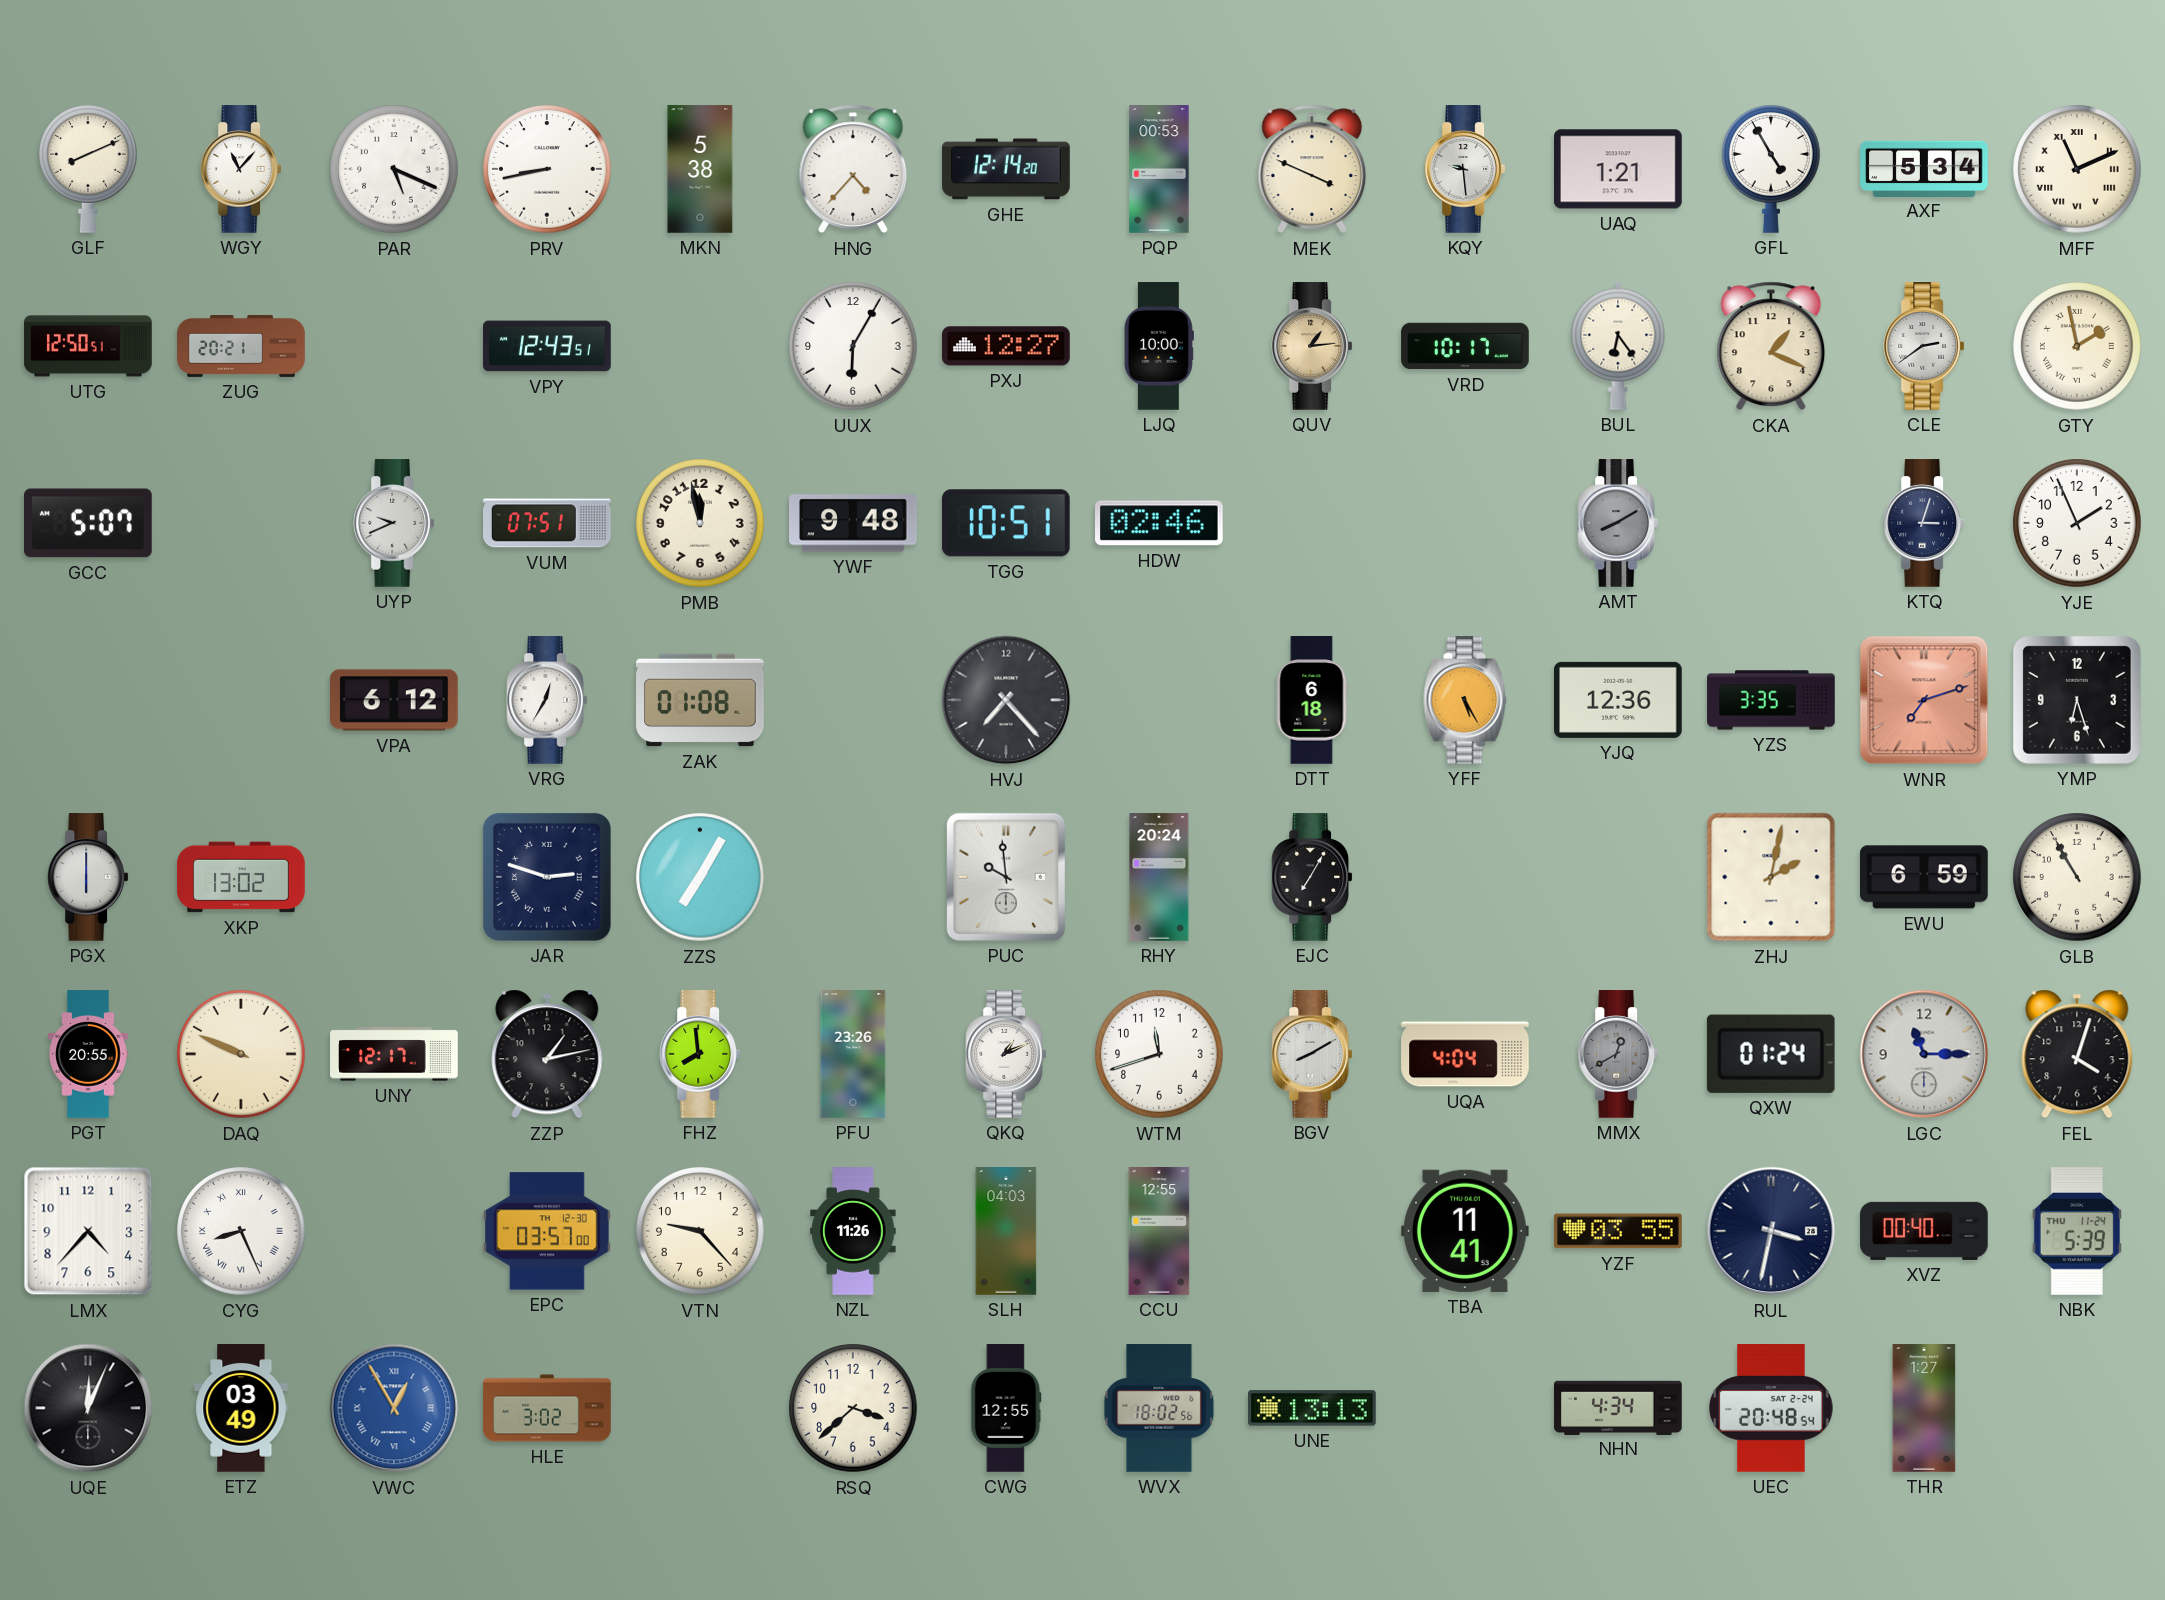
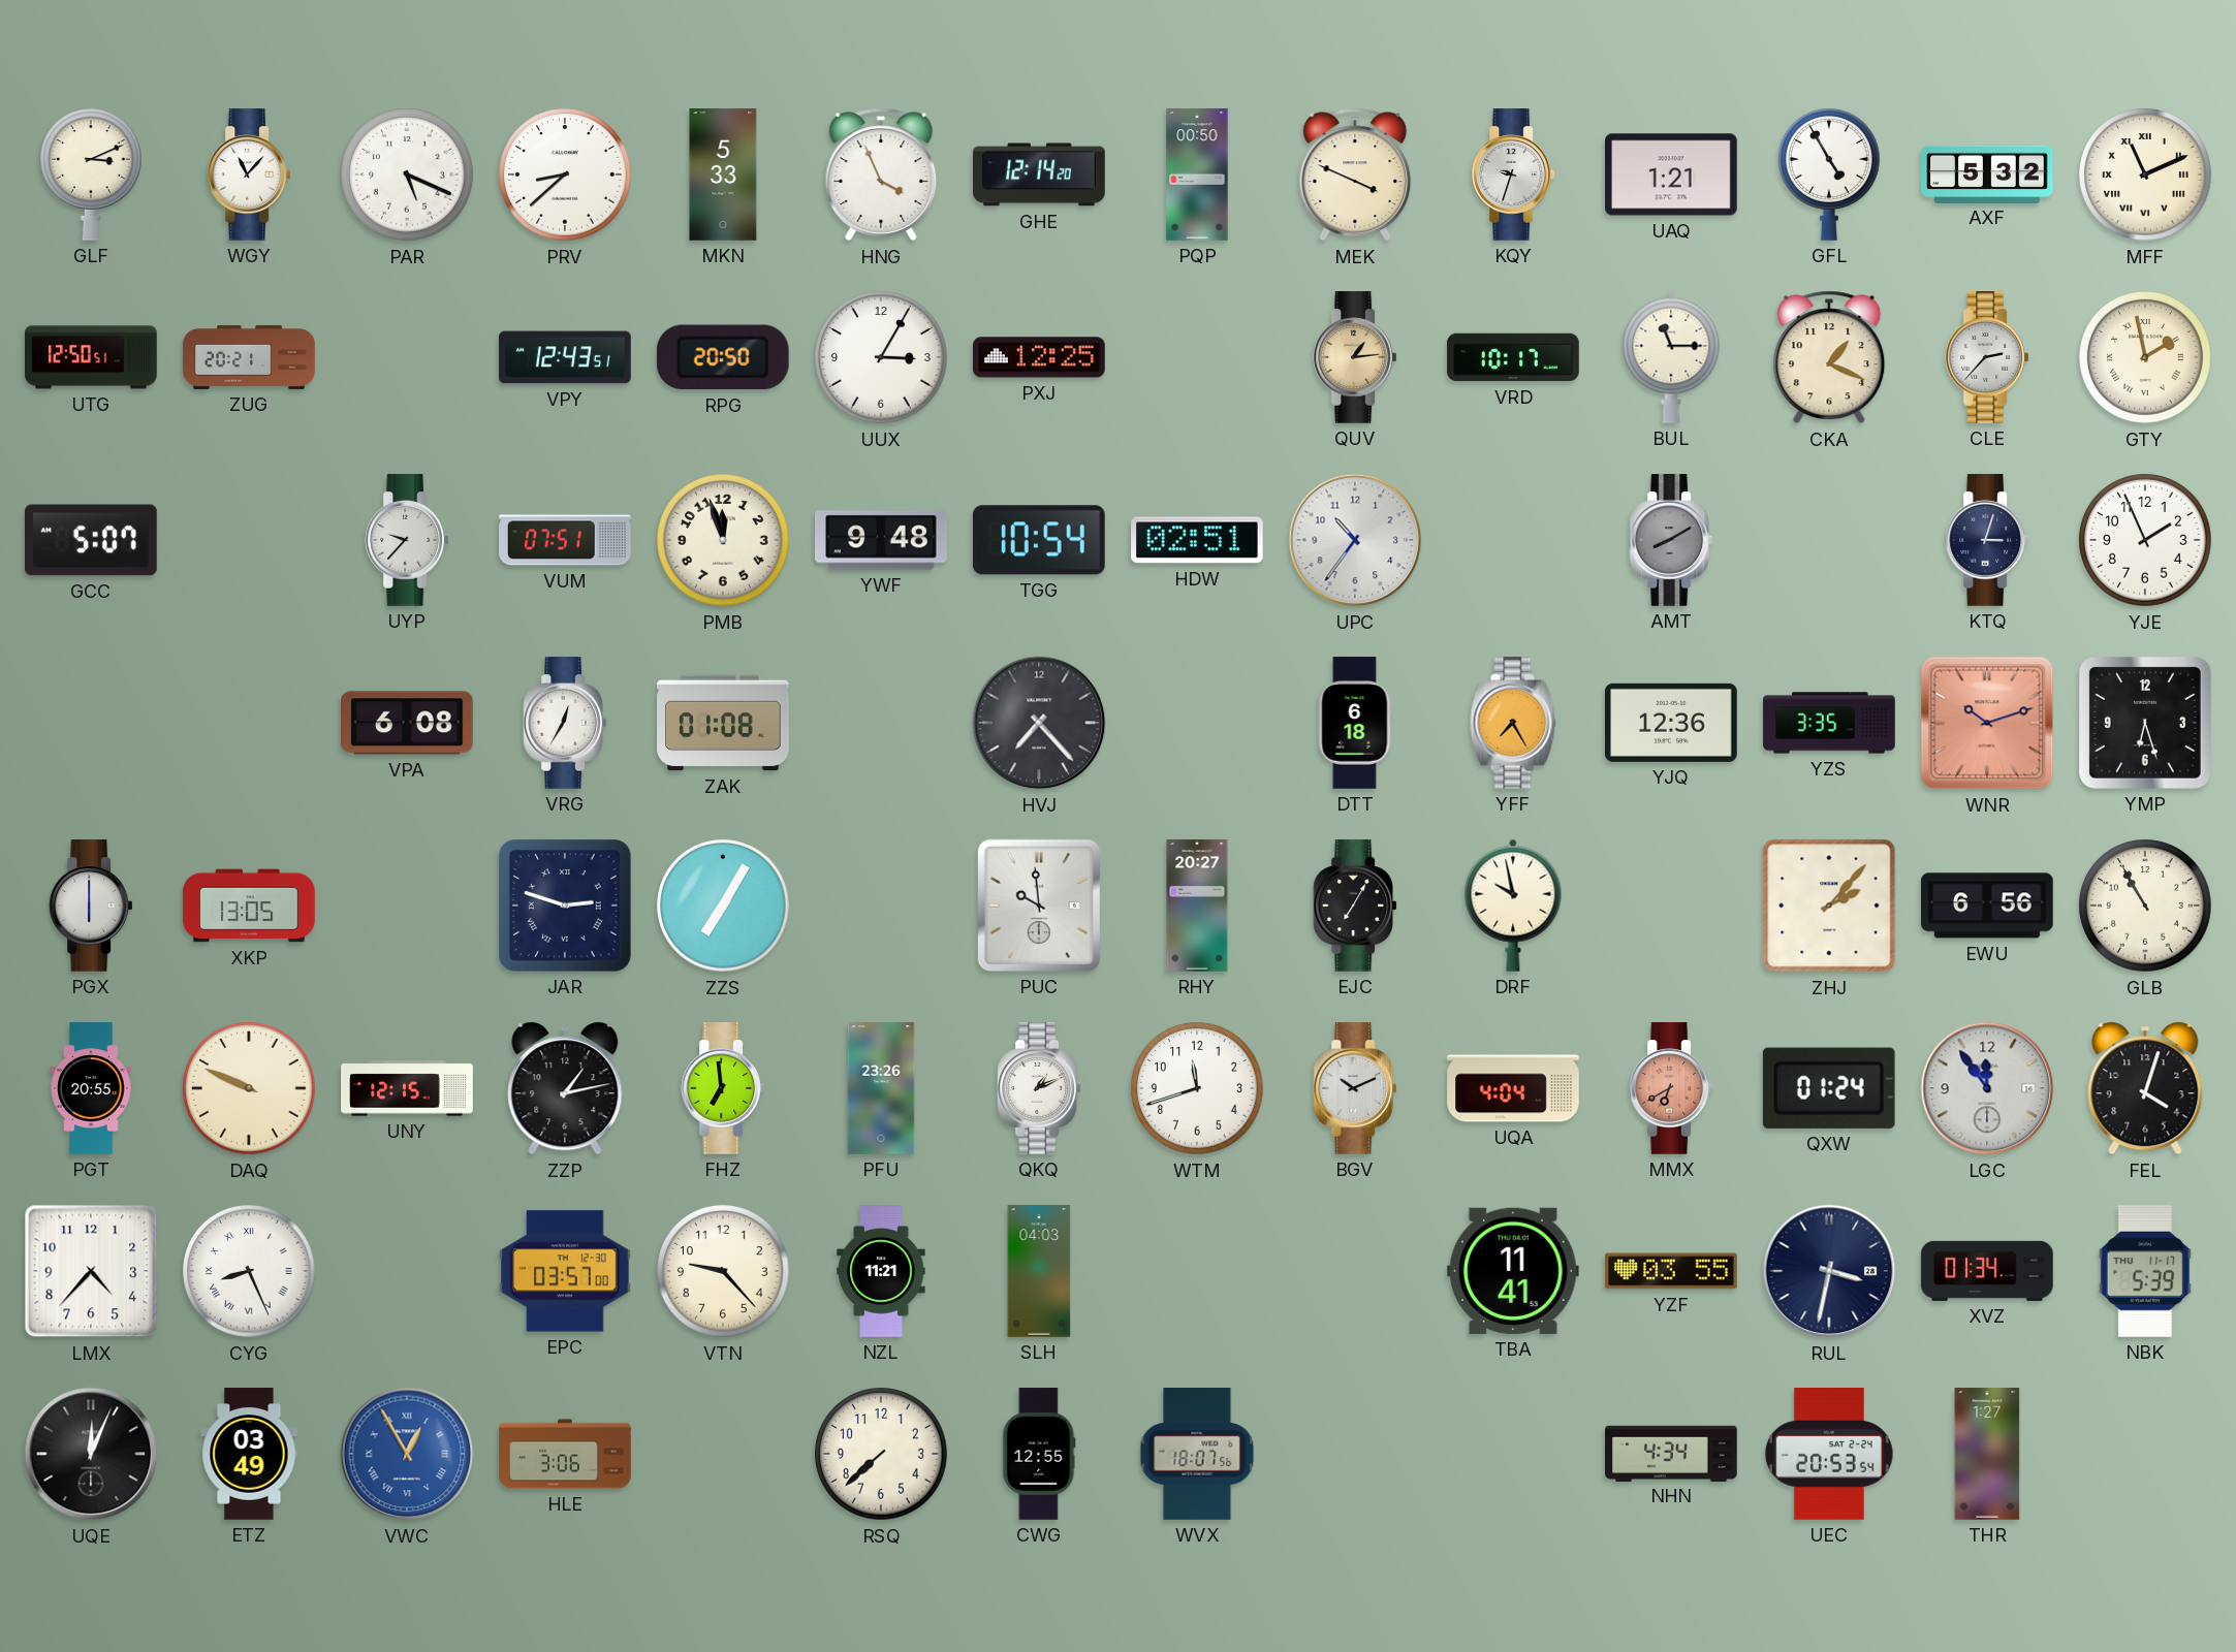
GLF: 8:11 -> 3:11
PRV: 8:43 -> 8:38
MKN: 5:38 -> 5:33
HNG: 4:37 -> 3:56
PQP: 00:53 -> 00:50
KQY: 9:29 -> 9:33
AXF: 5:34 -> 5:32
RPG: none -> 20:50
UUX: 6:05 -> 3:05
PXJ: 12:27 -> 12:25
LJQ: 10:00 -> none
BUL: 6:24 -> 11:15
CLE: 2:39 -> 2:37
UYP: 9:41 -> 9:37
PMB: 11:58 -> 11:57
TGG: 10:51 -> 10:54
HDW: 02:46 -> 02:51
UPC: none -> 10:36
VPA: 6:12 -> 6:08
YFF: 5:25 -> 7:25
WNR: 7:12 -> 10:12
XKP: 13:02 -> 13:05
RHY: 20:24 -> 20:27
DRF: none -> 9:58
ZHJ: 2:02 -> 2:07
EWU: 6:59 -> 6:56
UNY: 12:17 -> 12:15
FHZ: 7:59 -> 6:59
BGV: 8:10 -> 10:11
MMX: 12:40 -> 6:40
MMX dial: grey -> salmon
LGC: 11:15 -> 11:54
NZL: 11:26 -> 11:21
CCU: 12:55 -> none
XVZ: 00:40 -> 01:34
NBK date: THU 11-24 -> THU 11-17
HLE: 3:02 -> 3:06
RSQ: 3:38 -> 7:38
WVX: 18:02 -> 18:07
UNE: 13:13 -> none
UEC: 20:48 -> 20:53
